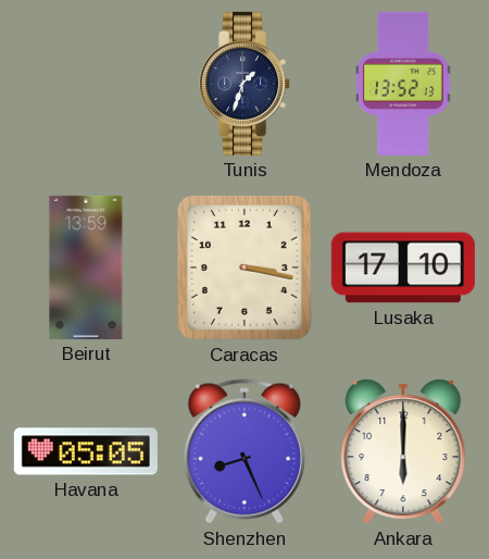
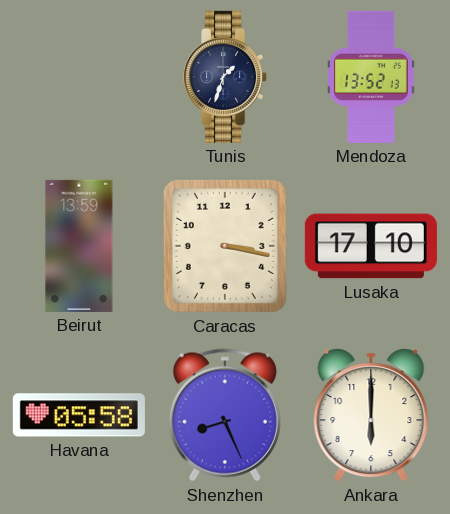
Havana: 05:05 -> 05:58
